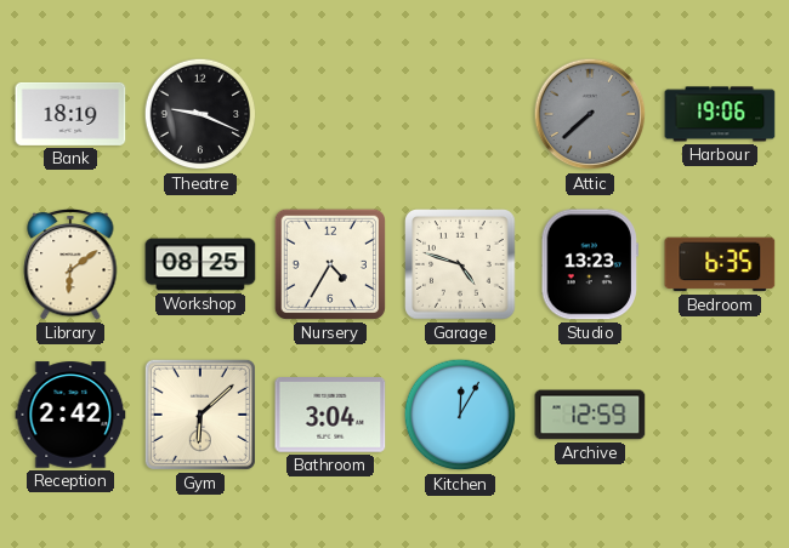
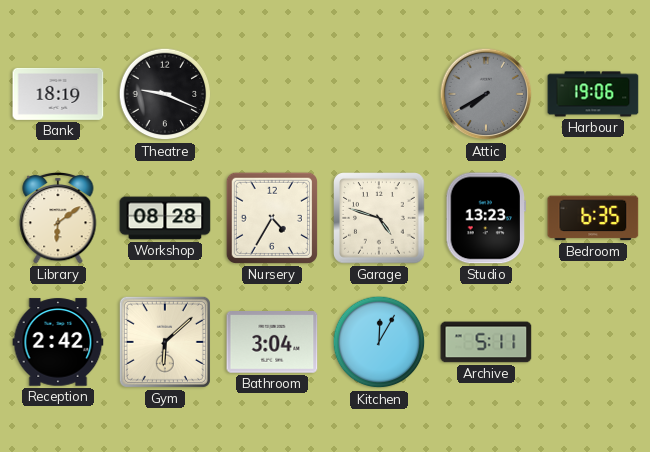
Attic: 7:38 -> 7:40
Workshop: 08:25 -> 08:28
Archive: 12:59 -> 5:11
